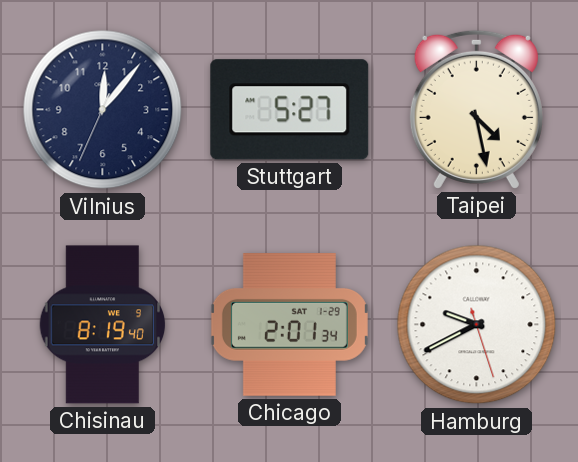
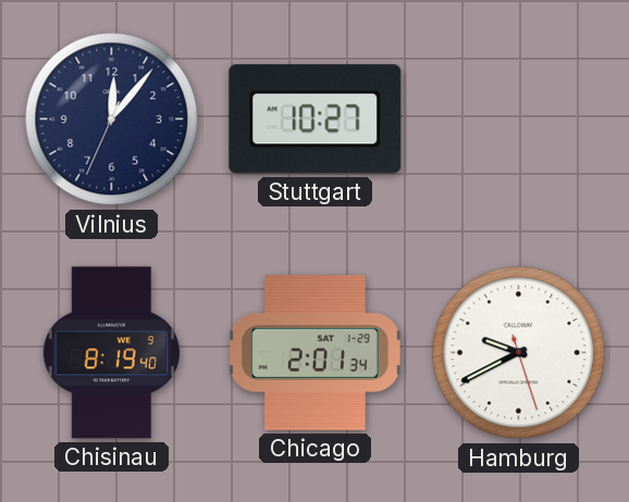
Stuttgart: 5:27 -> 10:27
Taipei: 4:28 -> none
